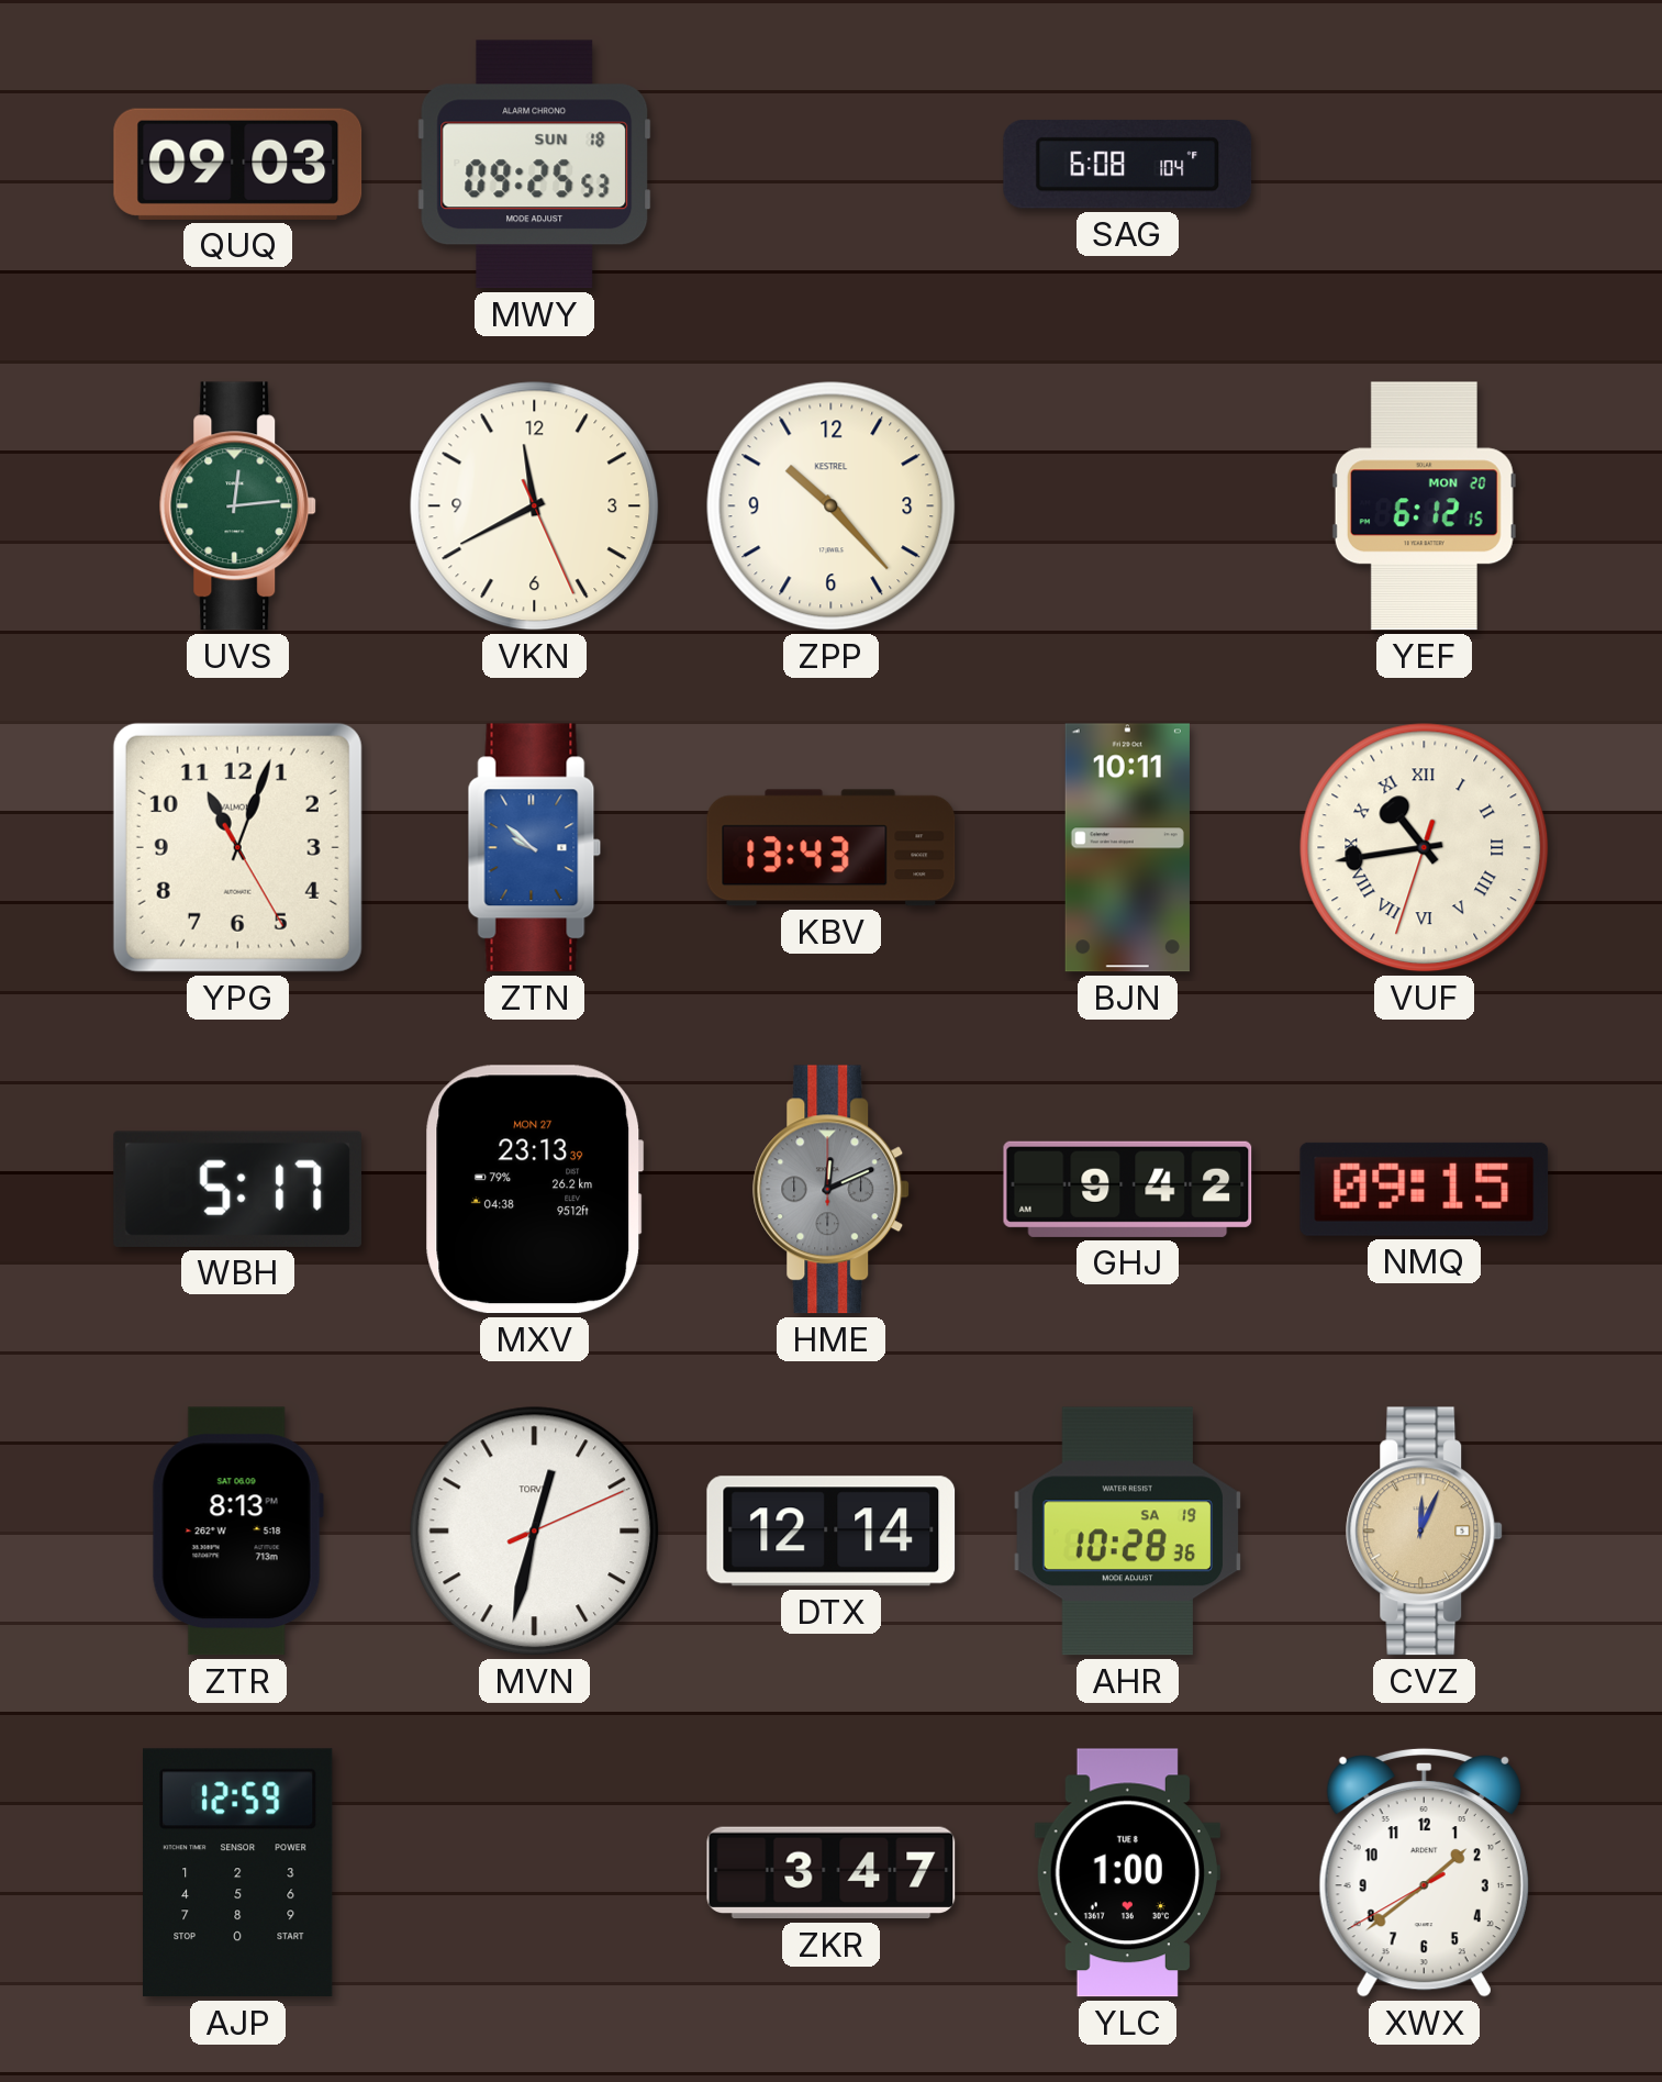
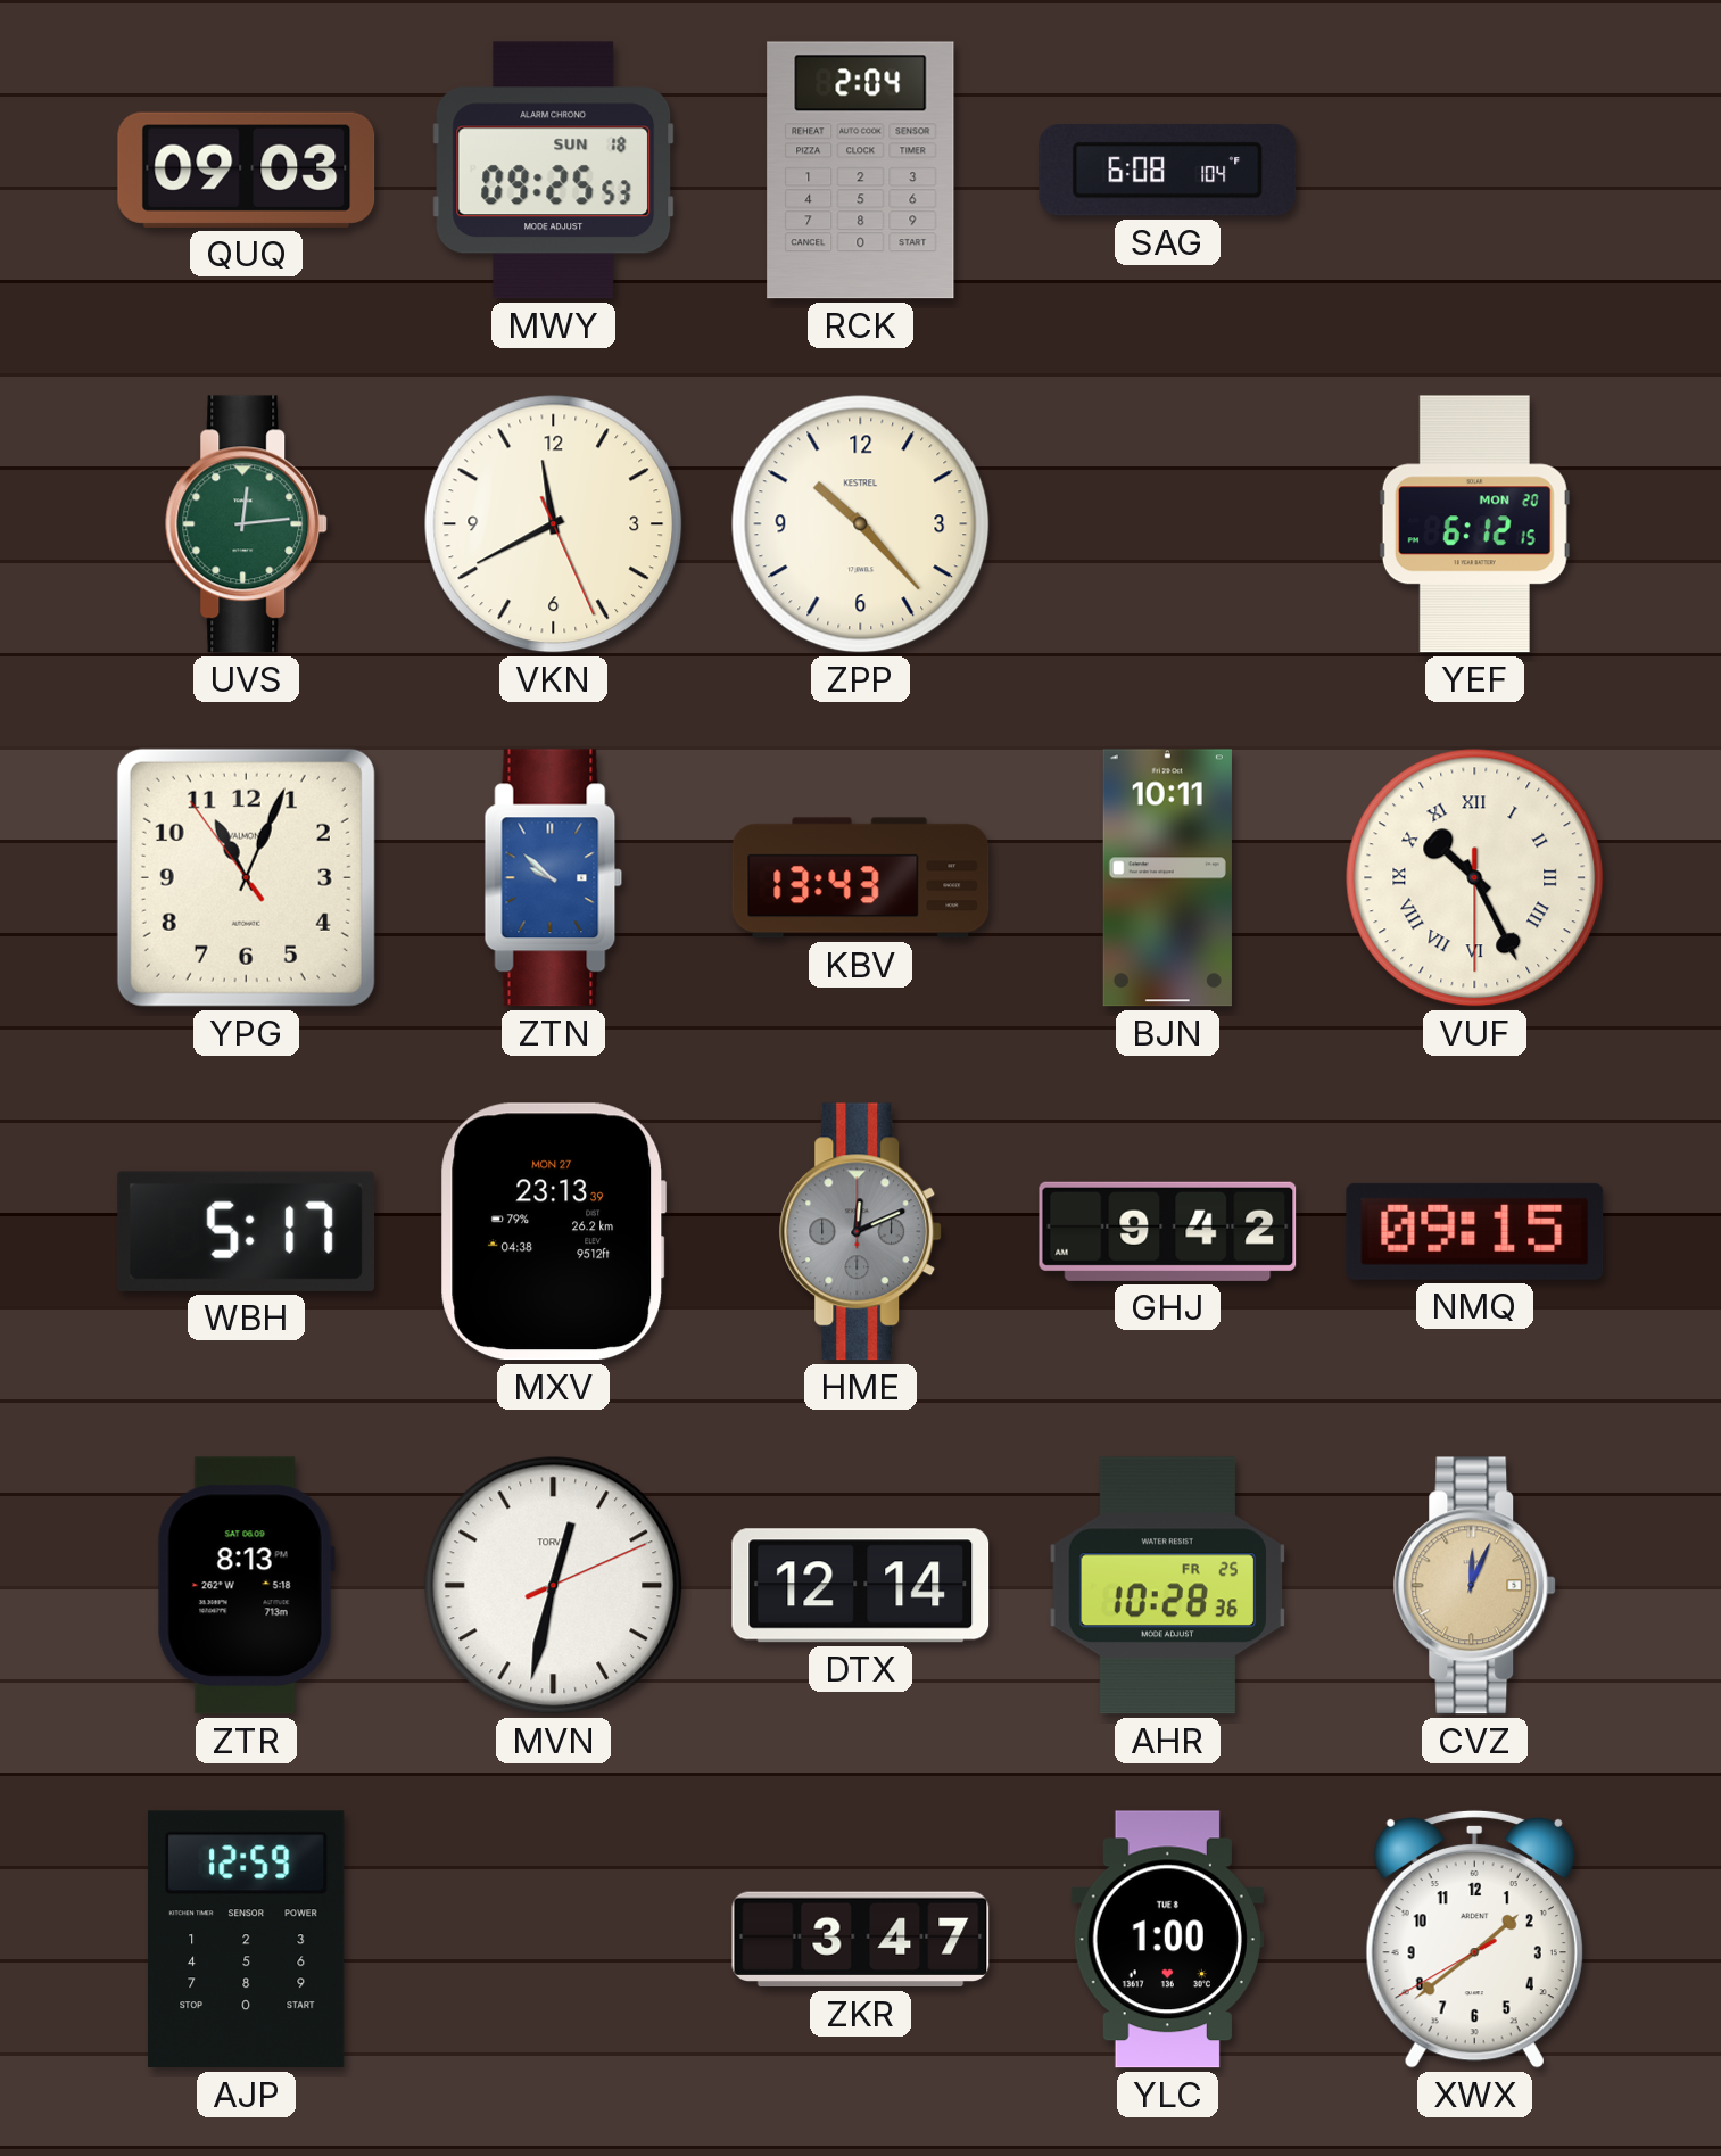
RCK: none -> 2:04
YPG: 11:03:25 -> 11:03:54
VUF: 10:43 -> 10:25
AHR date: SA 19 -> FR 25
